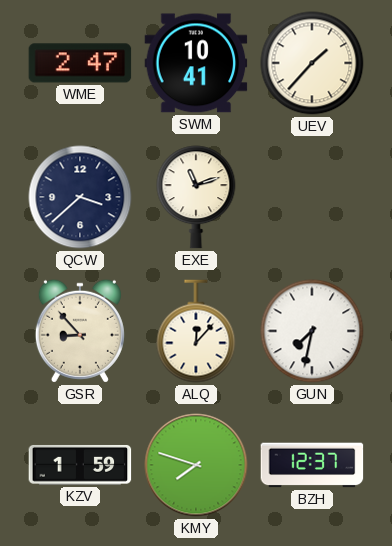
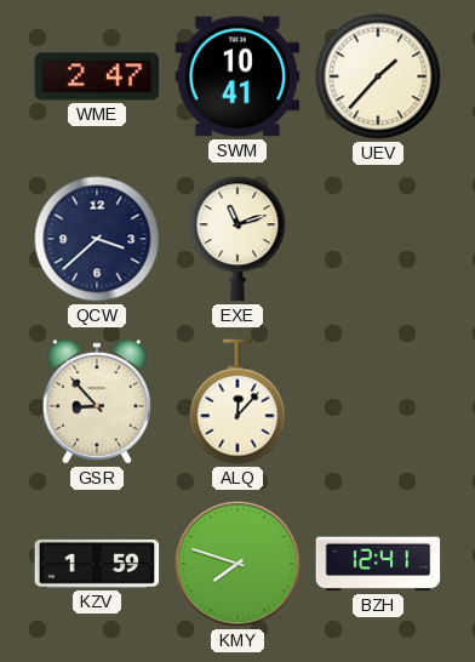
GUN: 7:32 -> none
BZH: 12:37 -> 12:41
